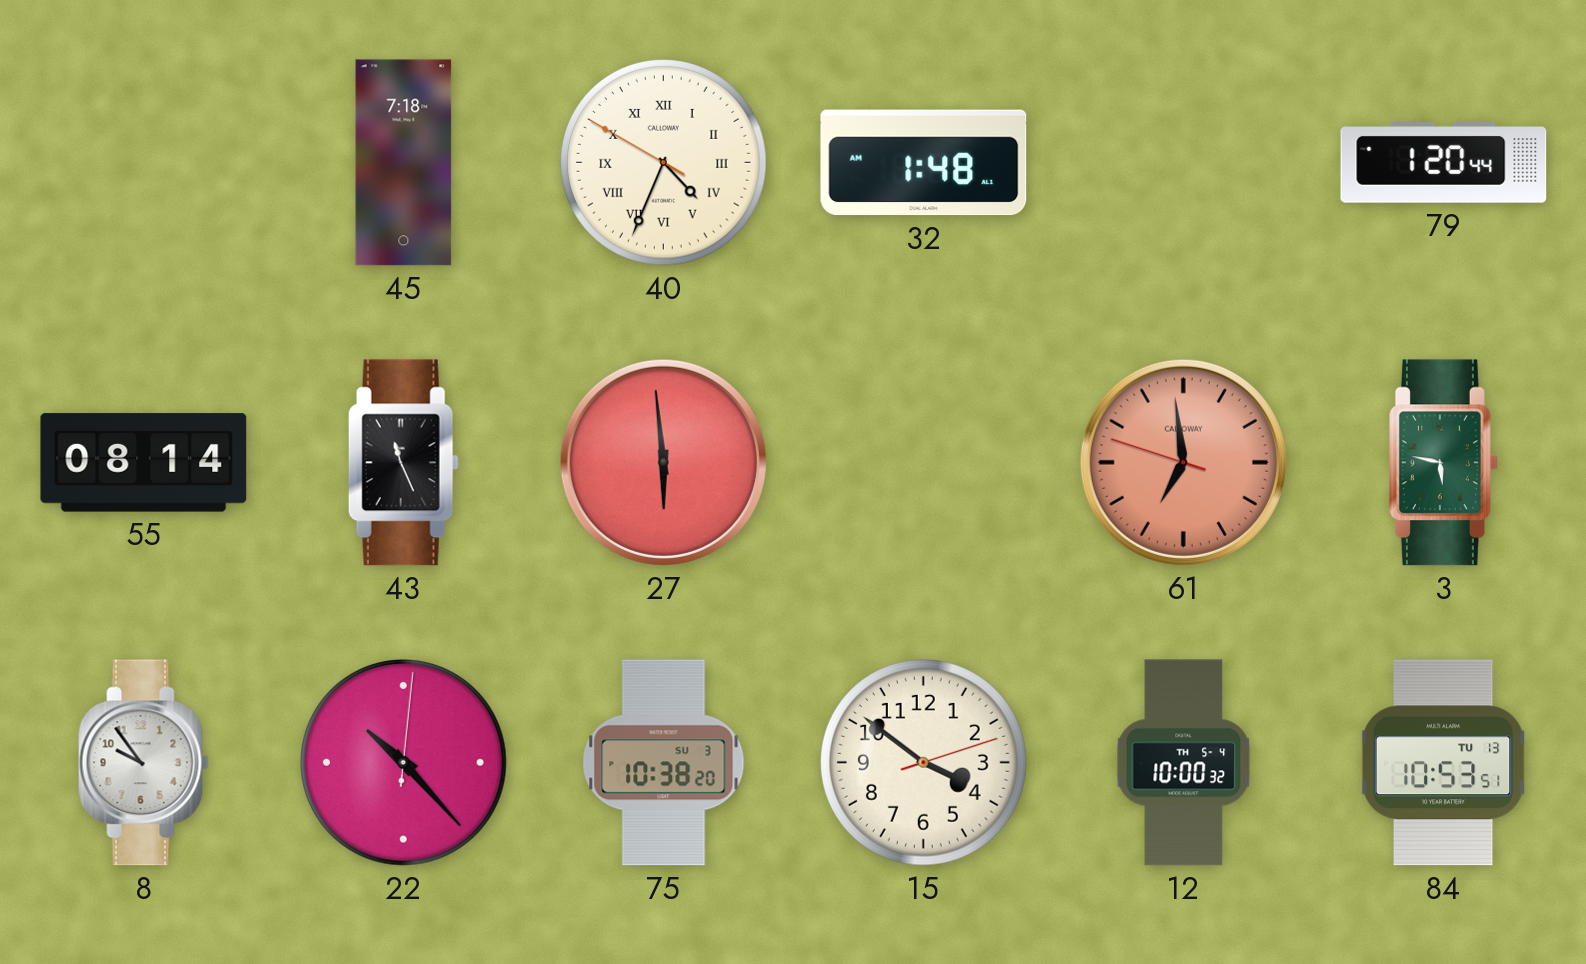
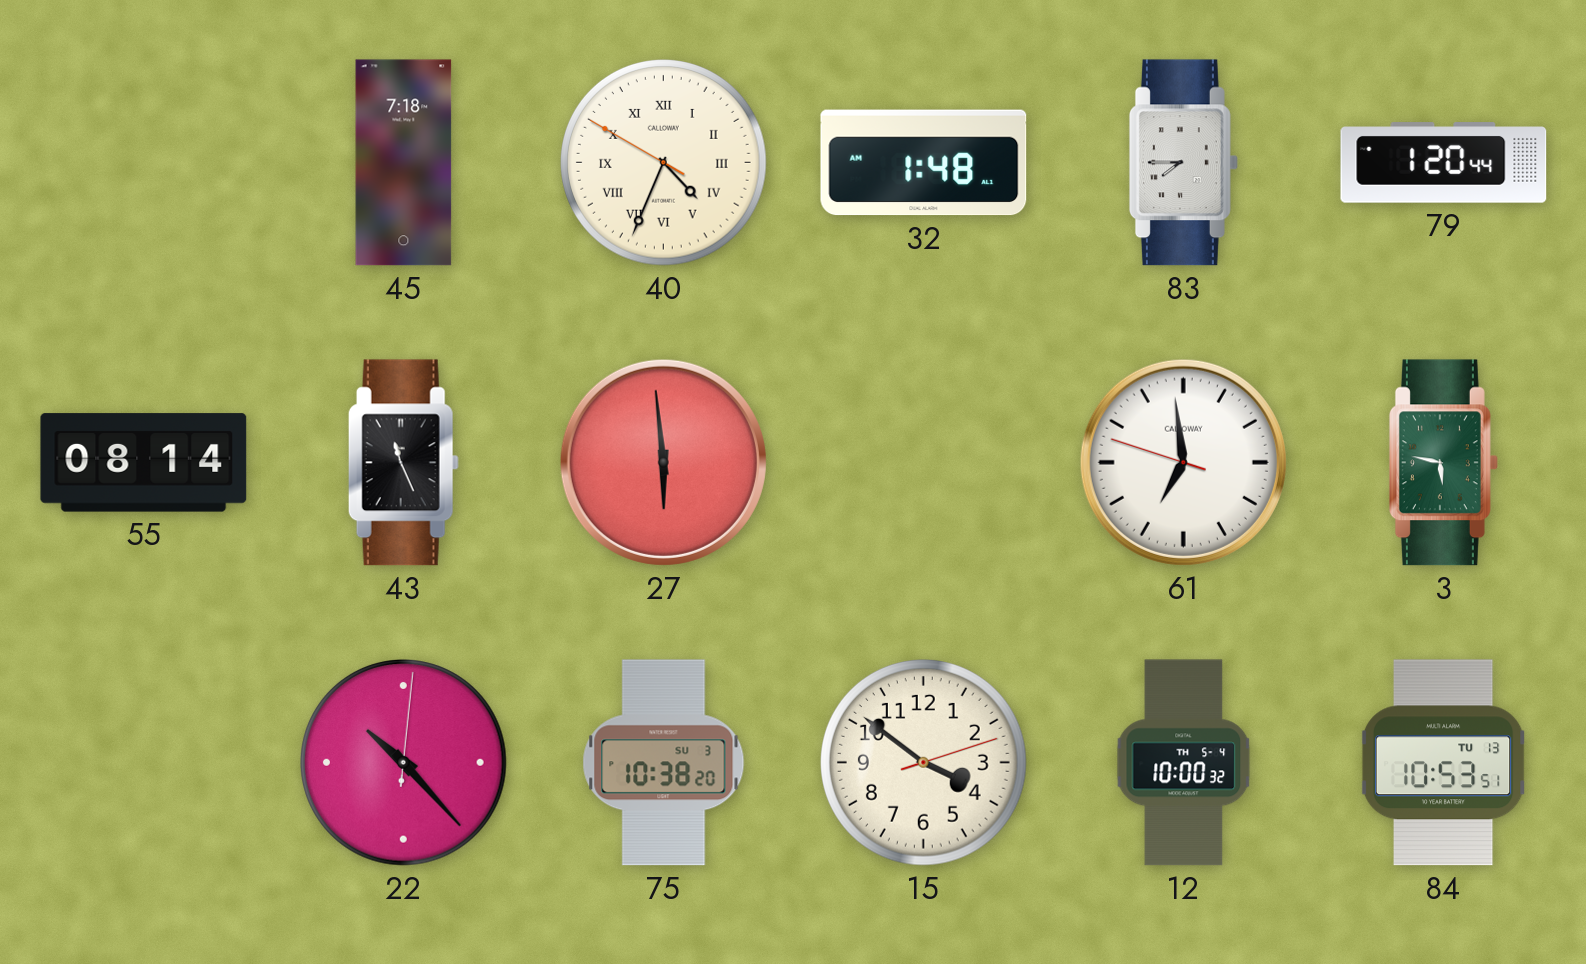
83: none -> 7:45
61 dial: salmon -> white
8: 9:54 -> none
